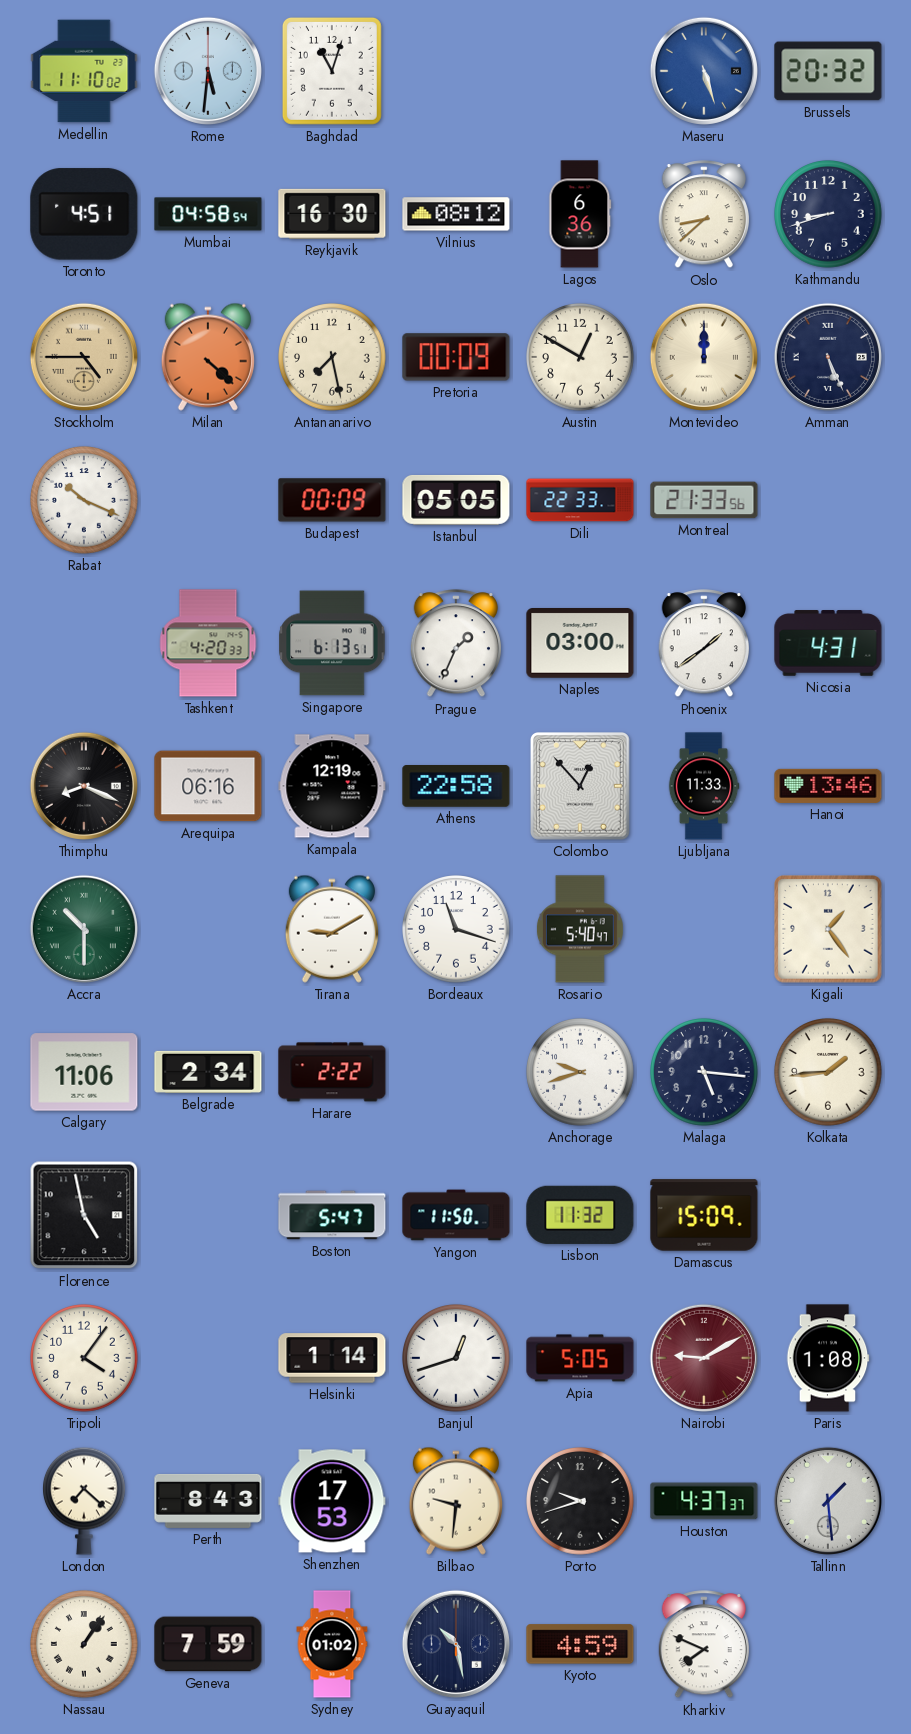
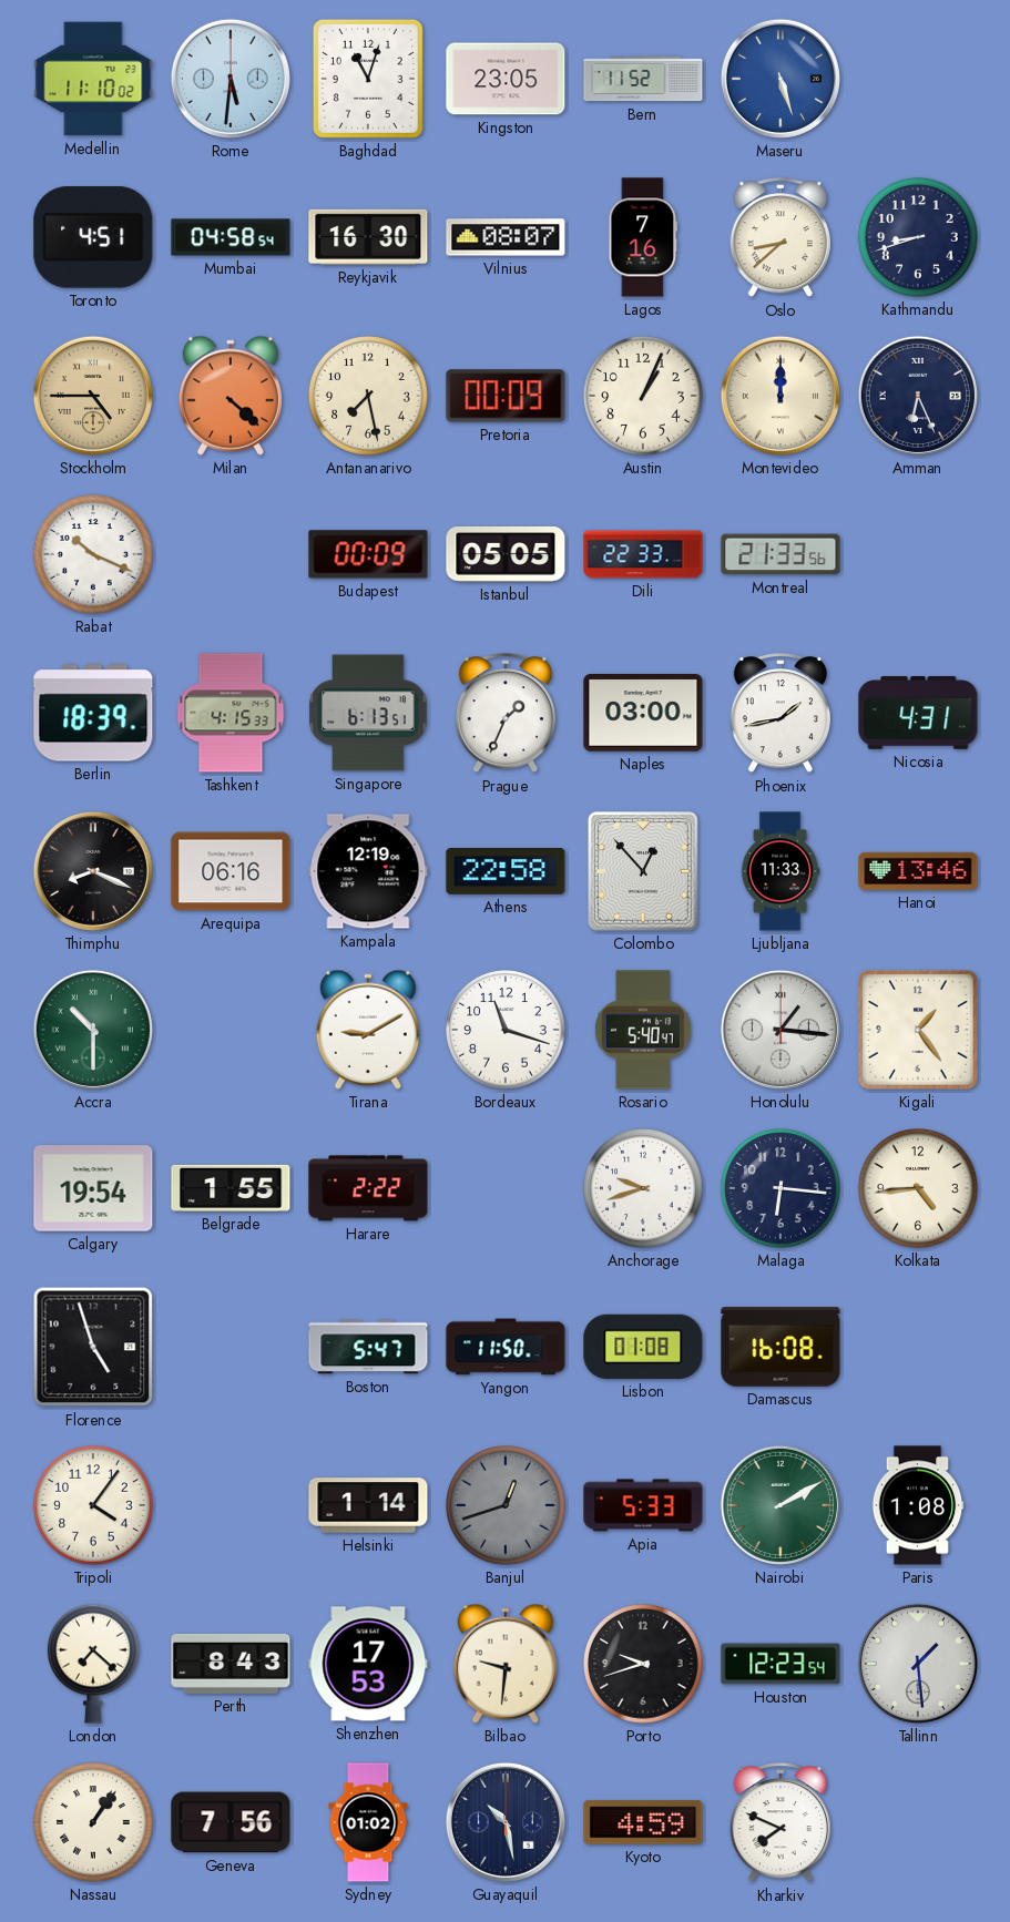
Kingston: none -> 23:05
Bern: none -> 11:52
Brussels: 20:32 -> none
Vilnius: 08:12 -> 08:07
Lagos: 6:36 -> 7:16
Austin: 12:50 -> 1:04
Amman: 5:26 -> 6:26
Berlin: none -> 18:39
Tashkent: 4:20 -> 4:15
Phoenix: 1:39 -> 1:43
Honolulu: none -> 1:16
Calgary: 11:06 -> 19:54
Belgrade: 2:34 -> 1:55
Malaga: 5:16 -> 6:16
Kolkata: 1:44 -> 4:44
Florence: 4:58 -> 4:57
Lisbon: 11:32 -> 01:08
Damascus: 15:09 -> 16:08
Banjul dial: white -> grey
Apia: 5:05 -> 5:33
Nairobi: 9:10 -> 2:10
Nairobi dial: burgundy -> green
Houston: 4:37 -> 12:23
Geneva: 7:59 -> 7:56
